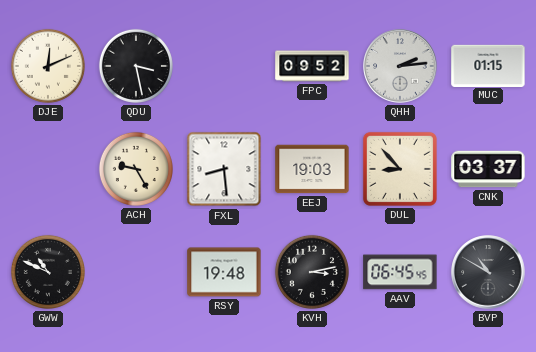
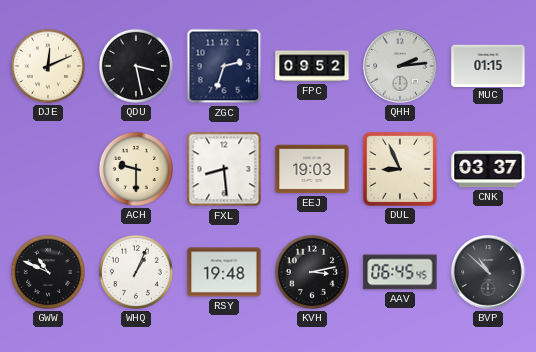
ZGC: none -> 2:33
ACH: 9:25 -> 9:30
DUL: 8:53 -> 8:56
WHQ: none -> 1:04
BVP: 10:50 -> 10:52
